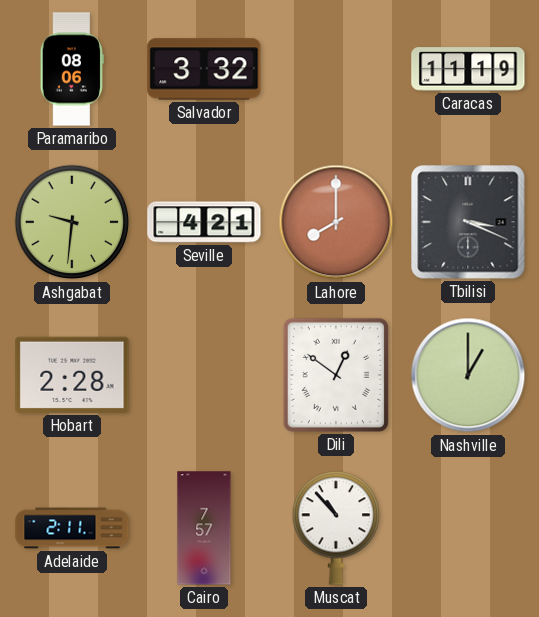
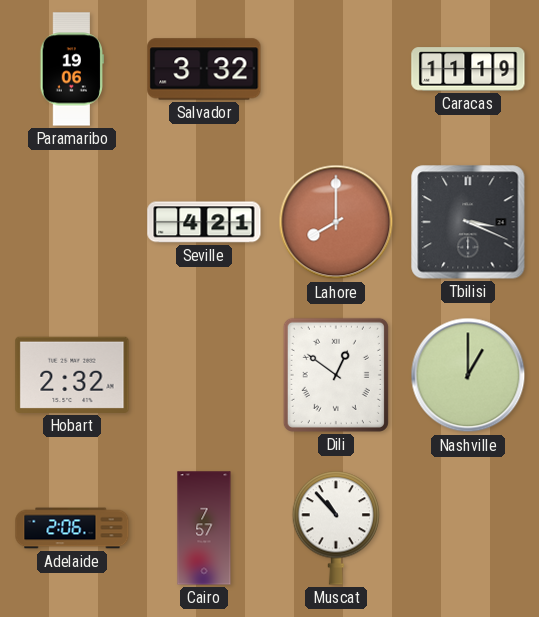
Paramaribo: 08:06 -> 19:06
Ashgabat: 9:31 -> none
Hobart: 2:28 -> 2:32
Adelaide: 2:11 -> 2:06
